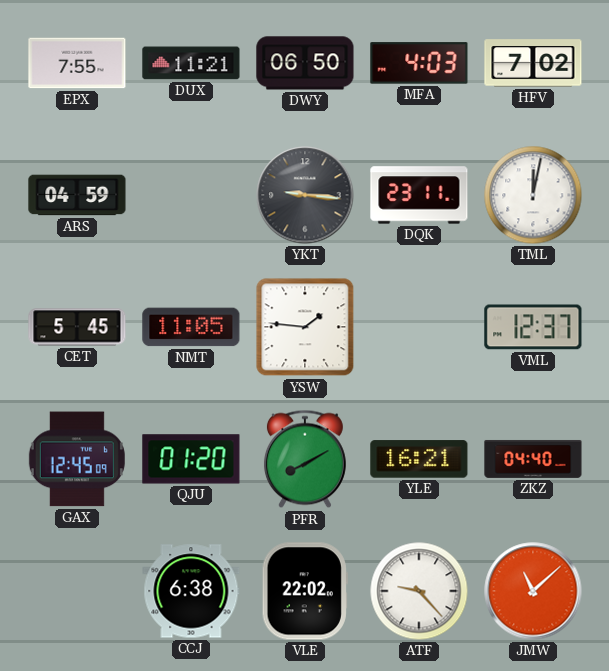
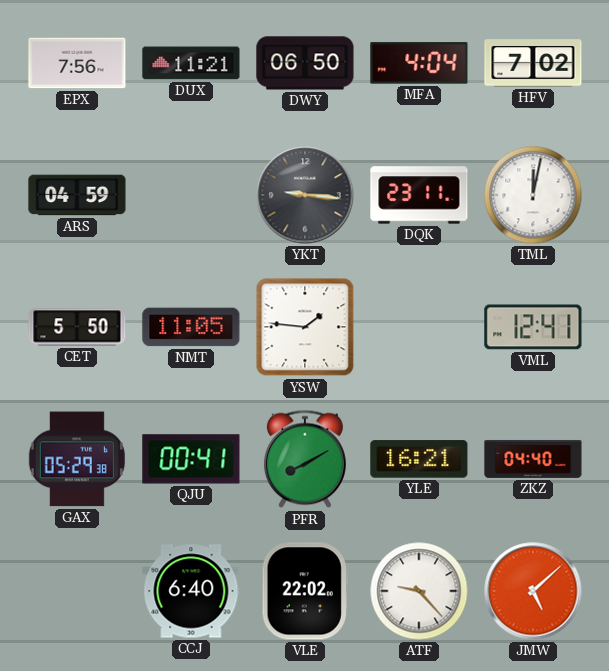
EPX: 7:55 -> 7:56
MFA: 4:03 -> 4:04
CET: 5:45 -> 5:50
VML: 12:37 -> 12:41
GAX: 12:45 -> 05:29
QJU: 01:20 -> 00:41
CCJ: 6:38 -> 6:40
JMW: 11:08 -> 5:08
